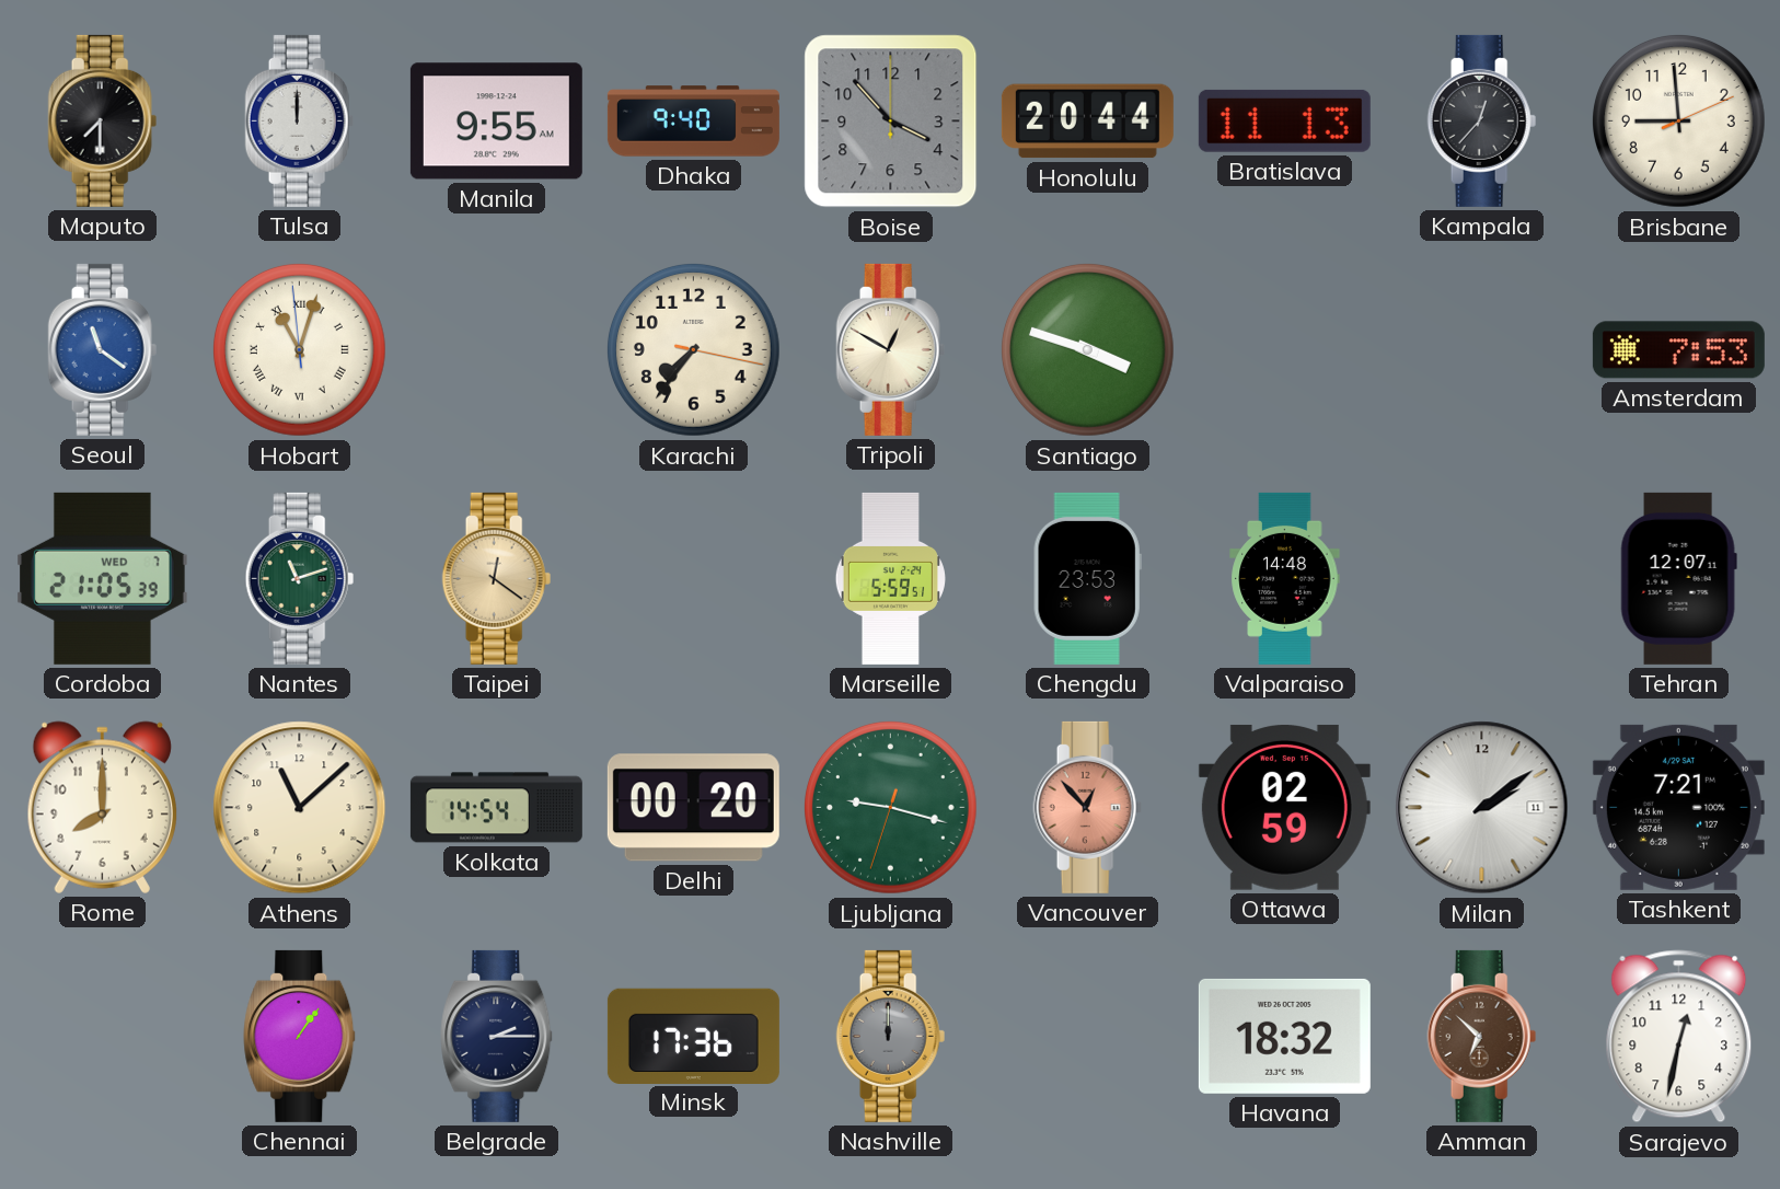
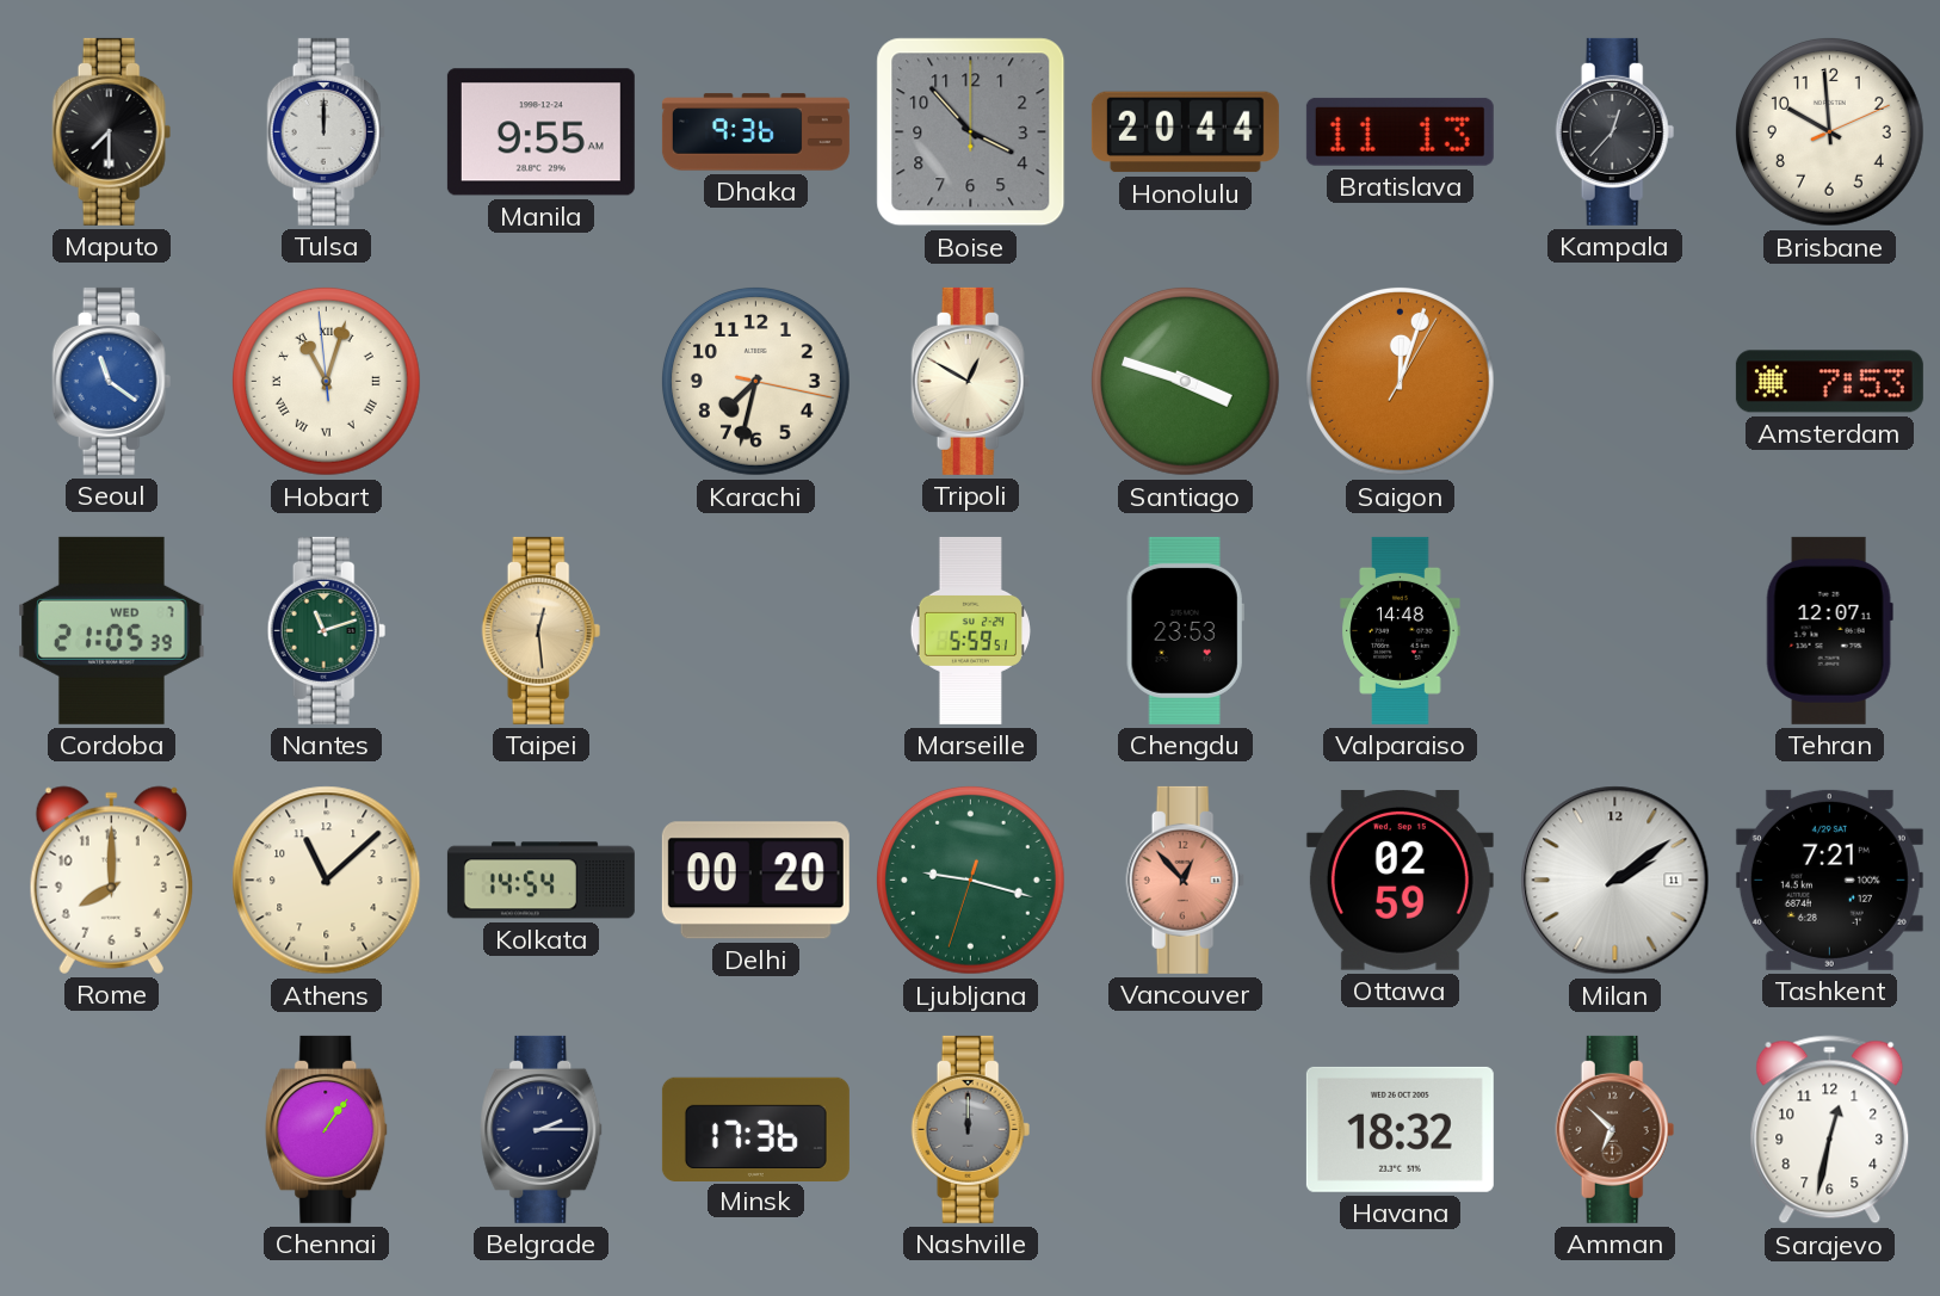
Dhaka: 9:40 -> 9:36
Brisbane: 8:59 -> 9:59
Karachi: 7:36 -> 7:32
Saigon: none -> 12:03
Taipei: 12:21 -> 12:29
